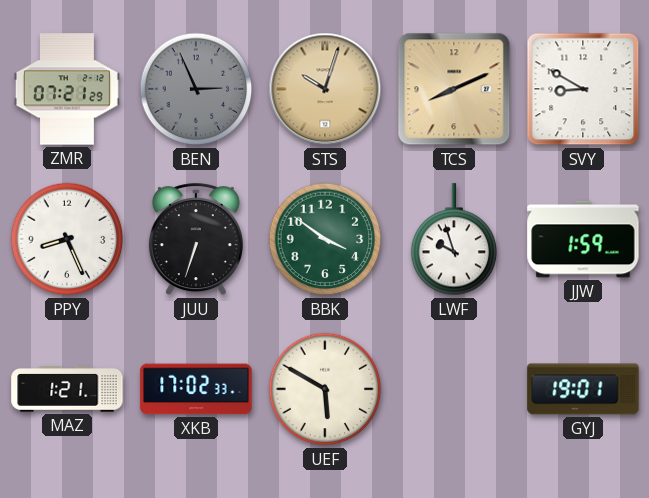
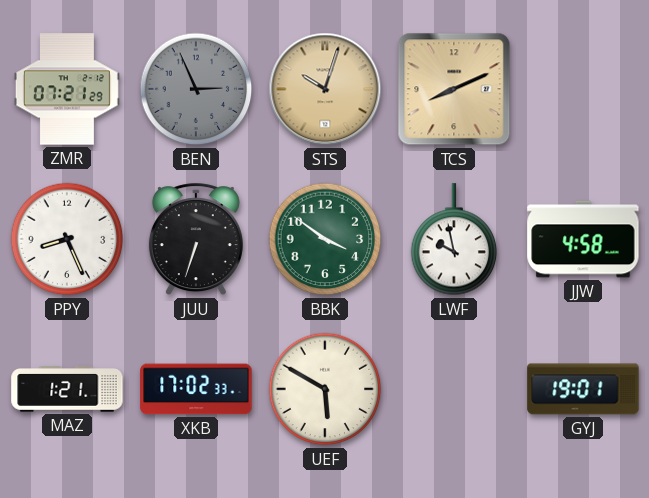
SVY: 8:50 -> none
LWF: 9:57 -> 9:58
JJW: 1:59 -> 4:58
